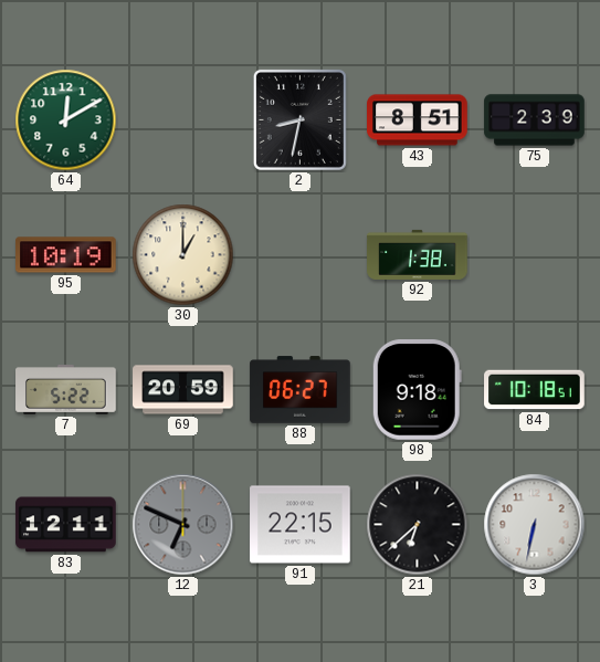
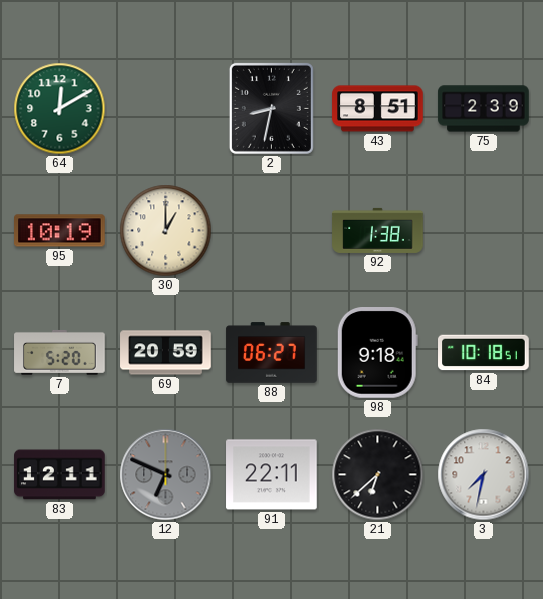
7: 5:22 -> 5:20
91: 22:15 -> 22:11
3: 6:32 -> 7:32
